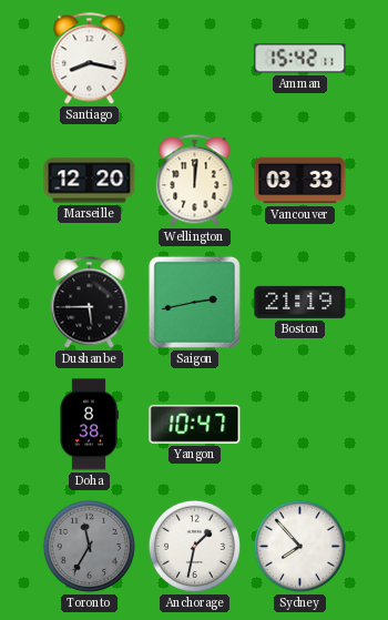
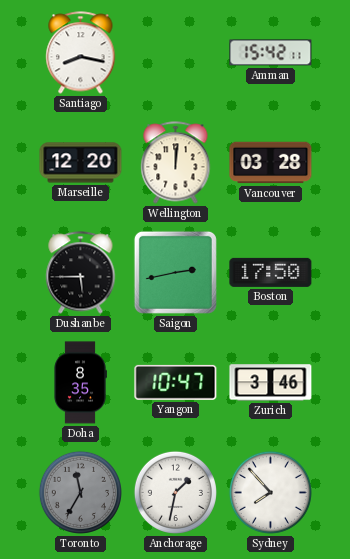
Vancouver: 03:33 -> 03:28
Boston: 21:19 -> 17:50
Doha: 8:38 -> 8:35
Zurich: none -> 3:46
